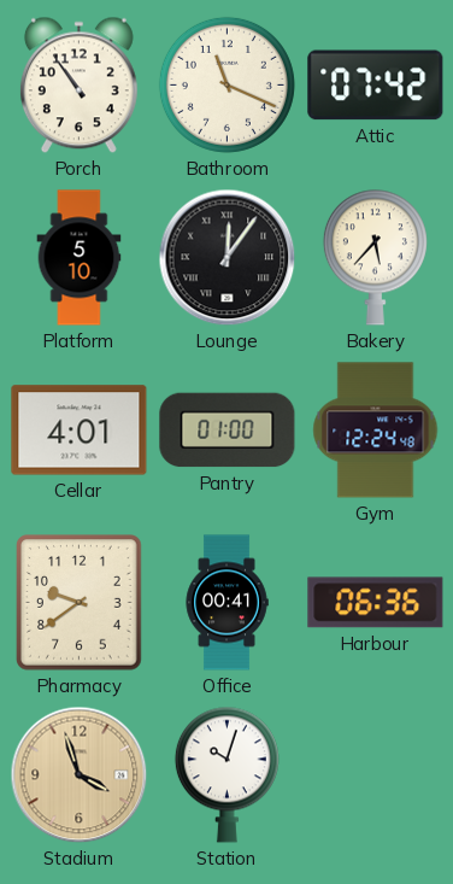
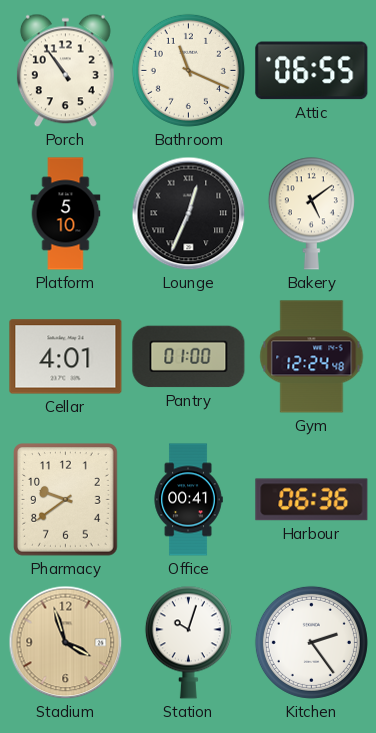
Attic: 07:42 -> 06:55
Lounge: 12:06 -> 12:34
Bakery: 5:37 -> 5:09
Kitchen: none -> 2:24
